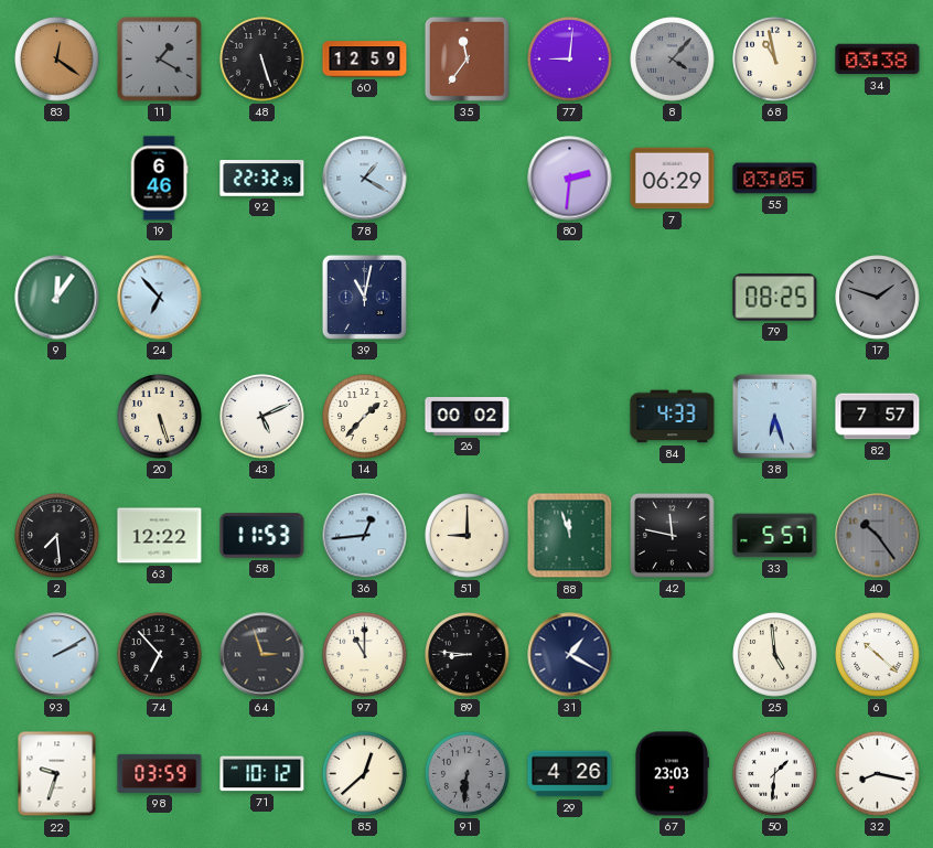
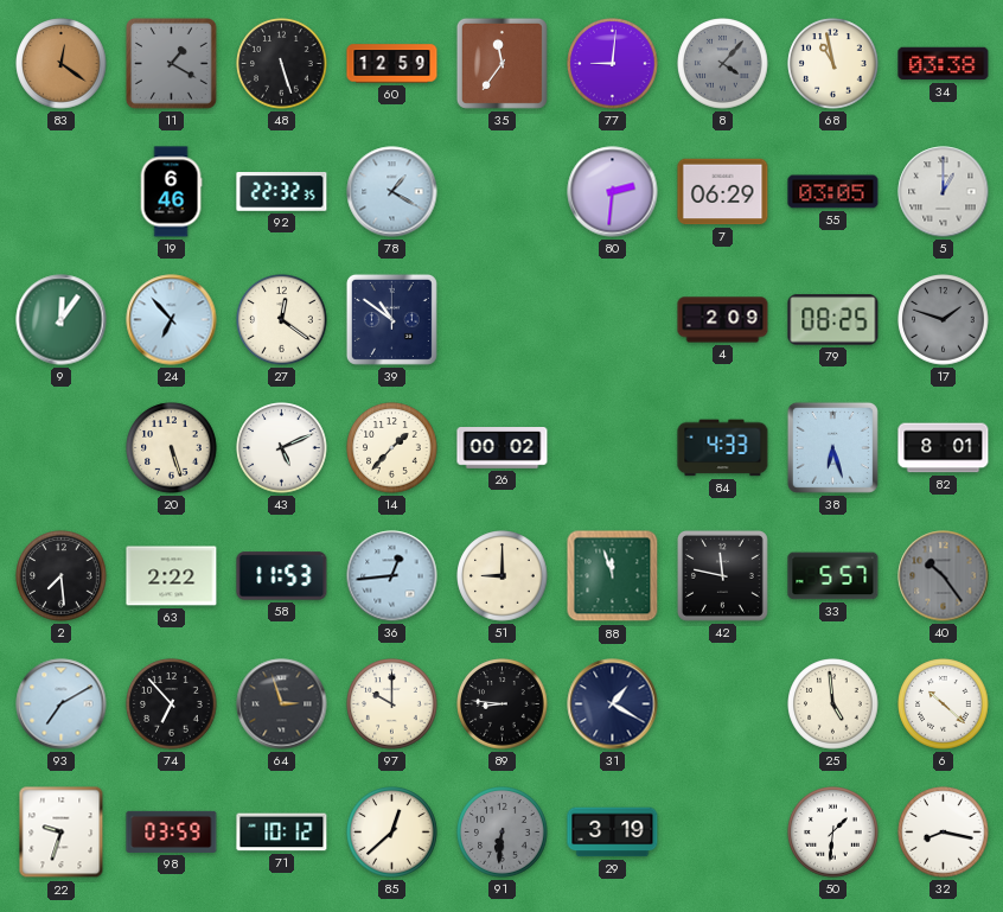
5: none -> 1:00
27: none -> 12:21
39: 11:02 -> 10:51
4: none -> 2:09
82: 7:57 -> 8:01
63: 12:22 -> 2:22
93: 2:10 -> 7:10
97: 11:00 -> 10:00
29: 4:26 -> 3:19
67: 23:03 -> none
